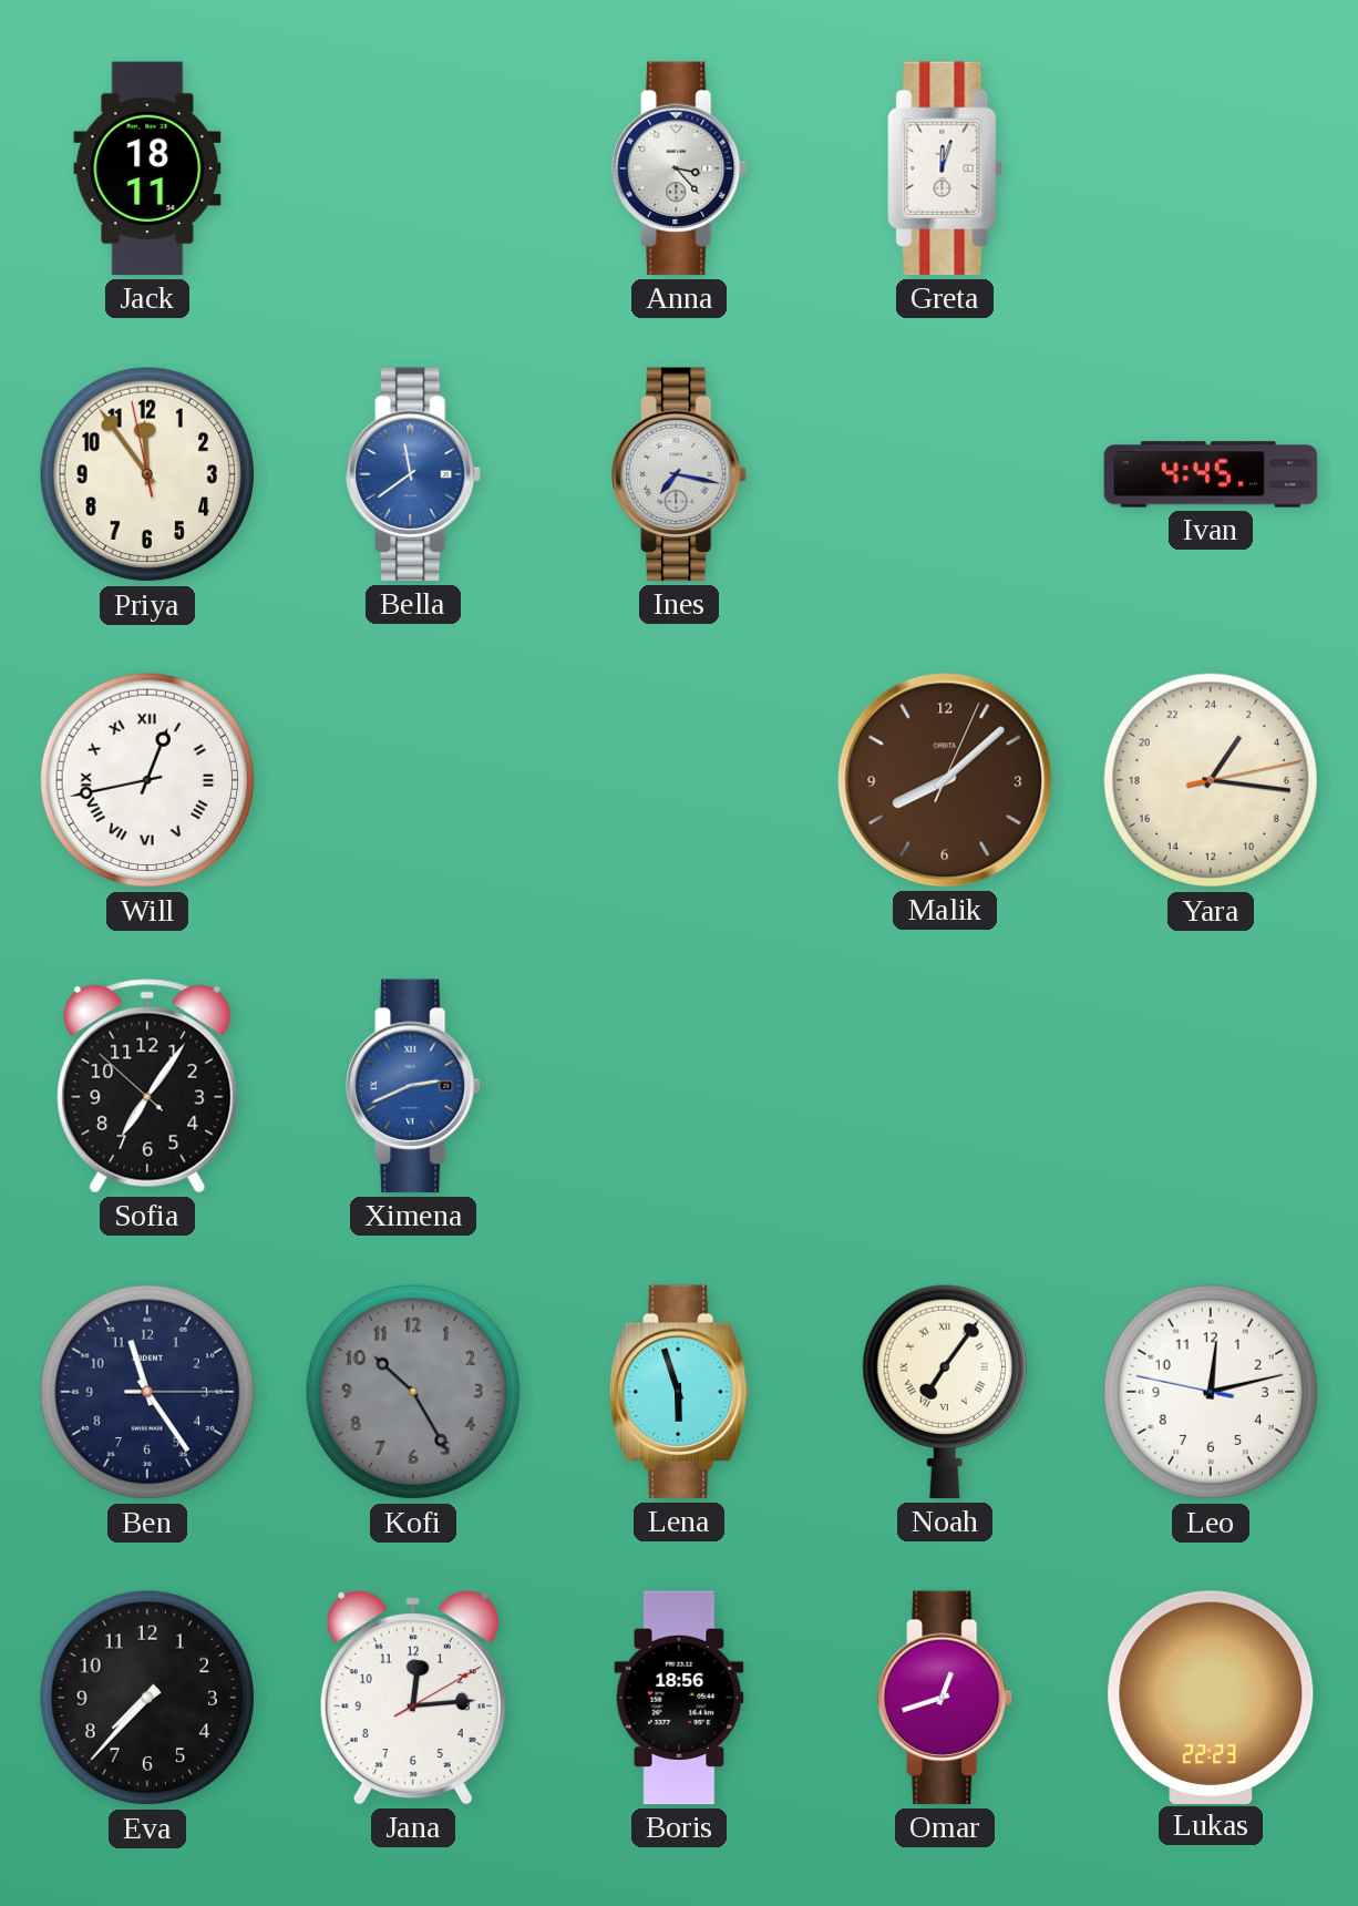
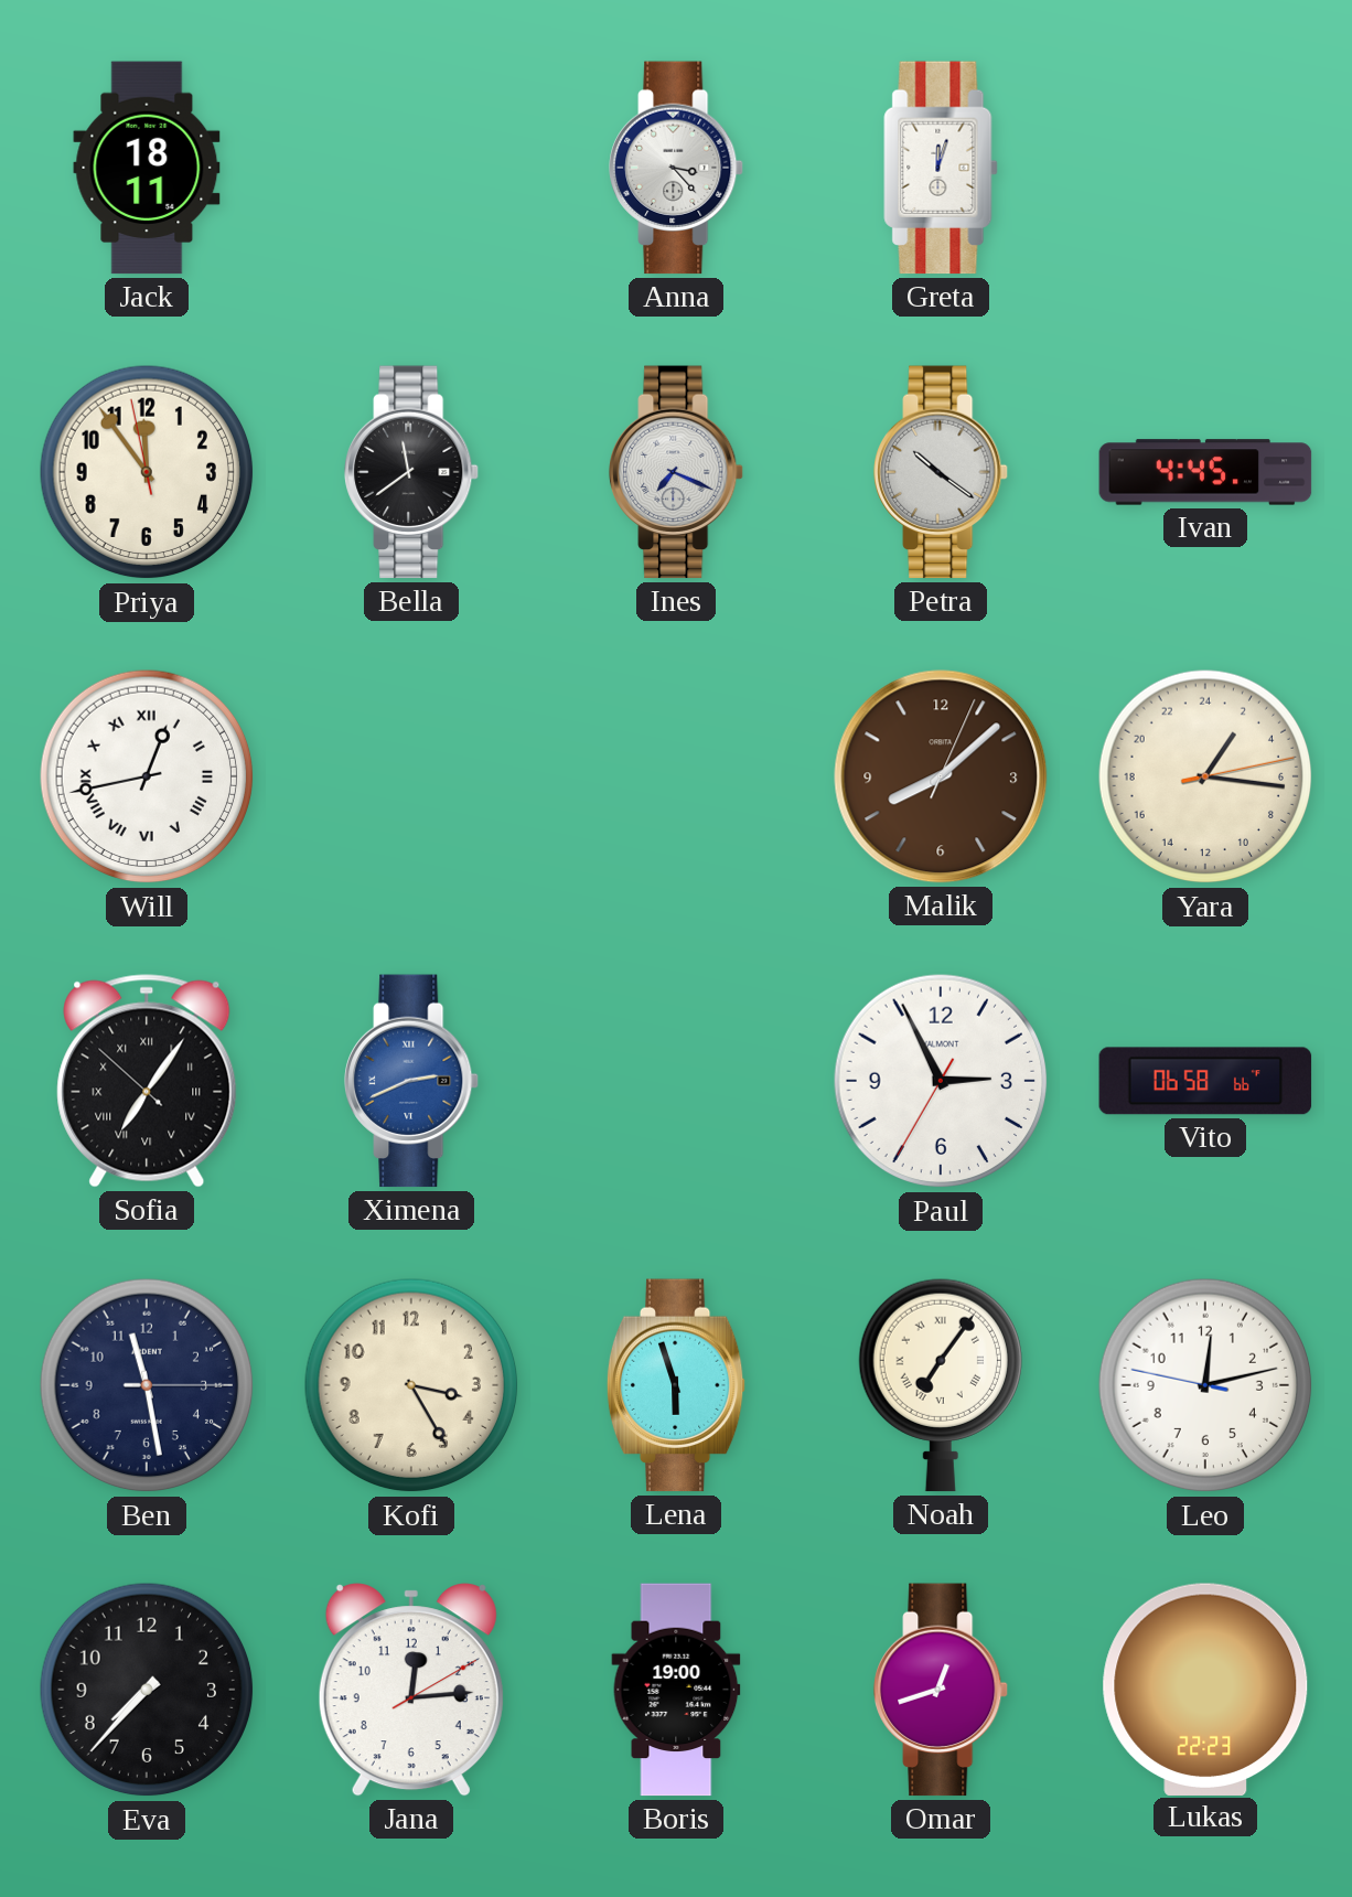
Bella dial: blue -> black
Ines: 7:17 -> 7:19
Petra: none -> 10:21
Sofia numerals: Arabic -> Roman
Paul: none -> 2:55
Vito: none -> 06:58
Ben: 11:24 -> 11:28
Kofi: 10:25 -> 3:25
Kofi dial: grey -> cream
Boris: 18:56 -> 19:00
